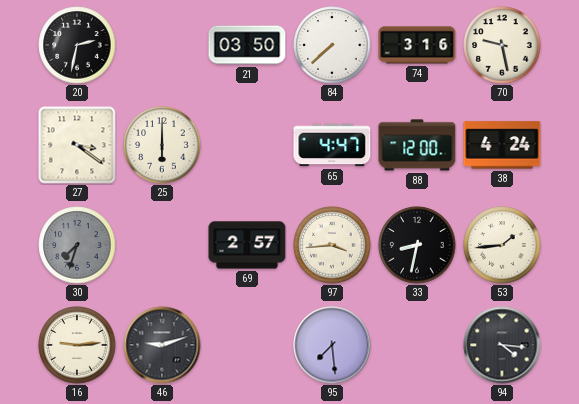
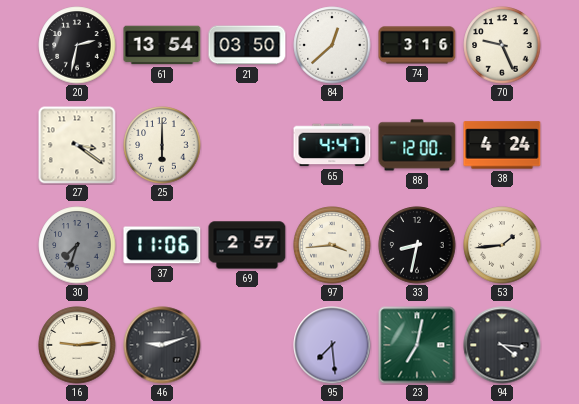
61: none -> 13:54
84: 7:38 -> 12:38
70: 9:28 -> 9:26
37: none -> 11:06
23: none -> 7:02
